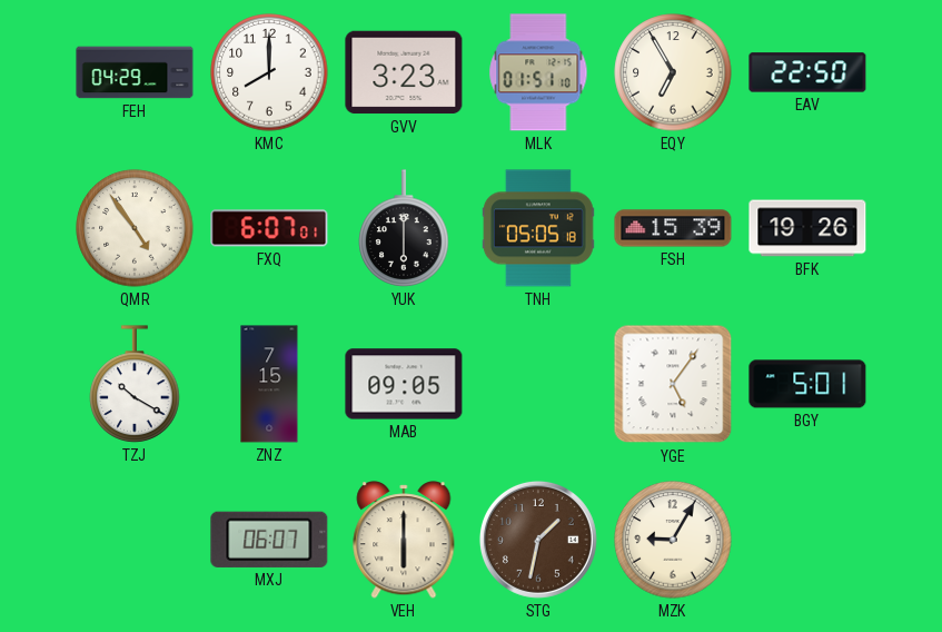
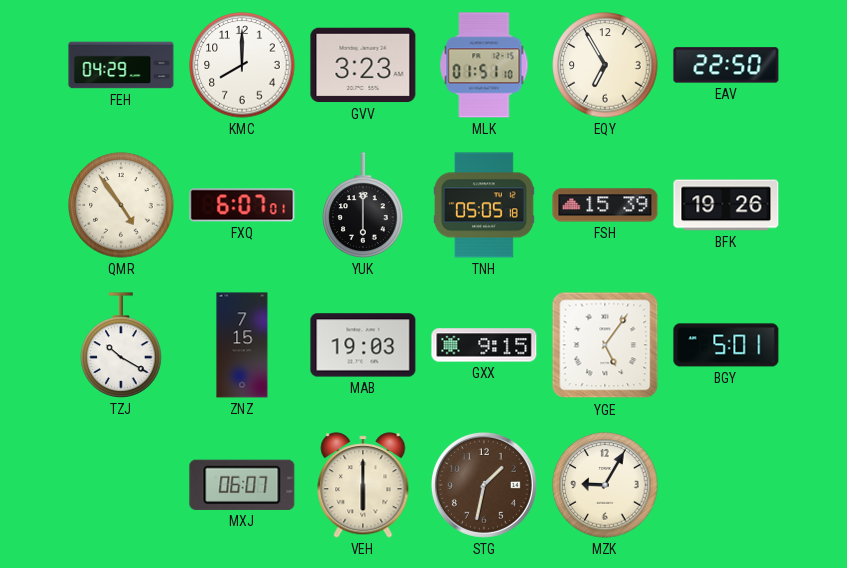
MAB: 09:05 -> 19:03
GXX: none -> 9:15
